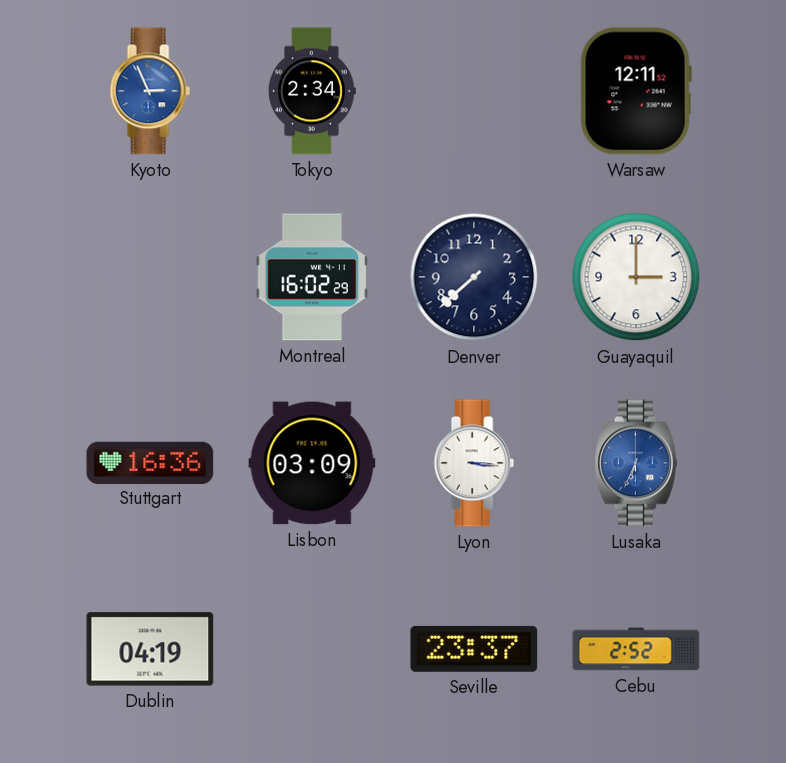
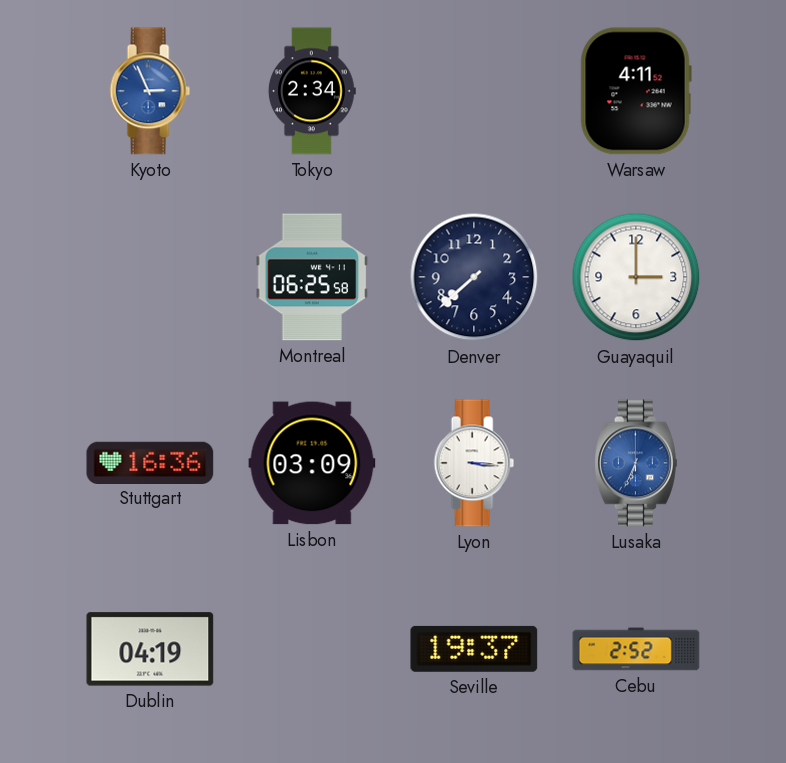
Warsaw: 12:11 -> 4:11
Montreal: 16:02 -> 06:25
Seville: 23:37 -> 19:37
